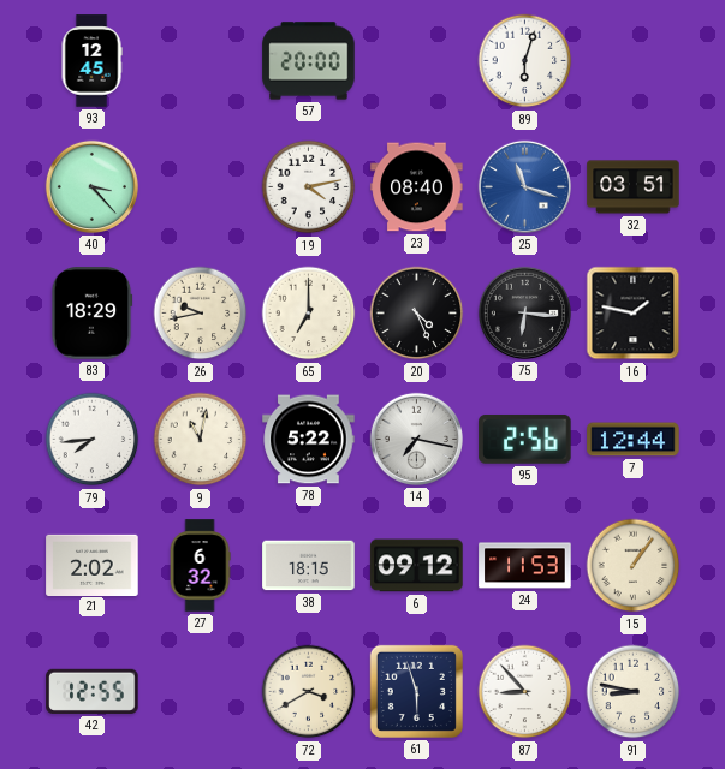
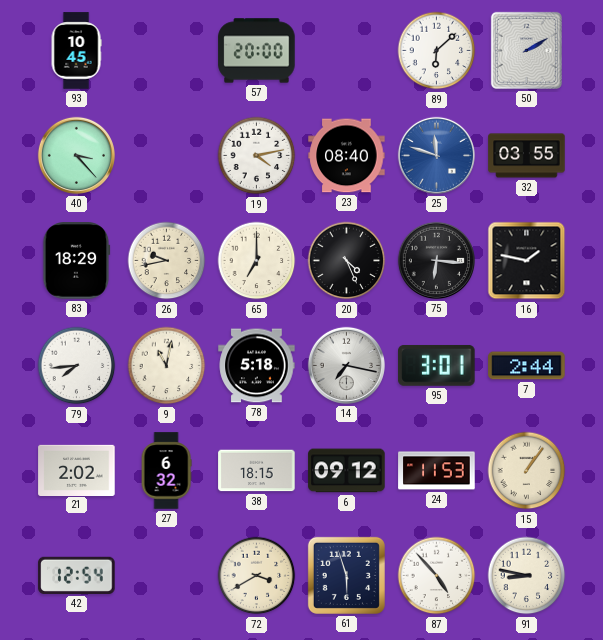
93: 12:45 -> 10:45
89: 6:03 -> 6:08
50: none -> 2:10
25: 11:18 -> 11:48
32: 03:51 -> 03:55
78: 5:22 -> 5:18
95: 2:56 -> 3:01
7: 12:44 -> 2:44
42: 12:55 -> 12:54
87: 8:53 -> 4:53
